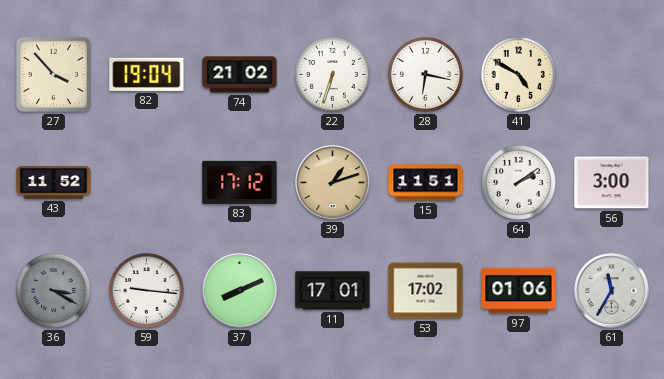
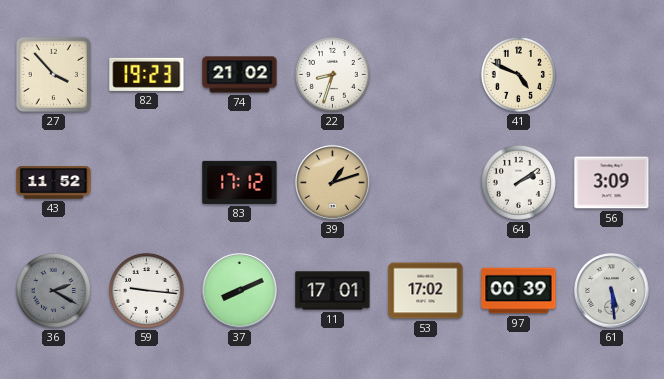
82: 19:04 -> 19:23
22: 6:33 -> 8:33
28: 6:17 -> none
41: 4:50 -> 4:49
15: 11:51 -> none
56: 3:00 -> 3:09
36: 3:20 -> 2:20
97: 01:06 -> 00:39
61: 11:35 -> 5:29
